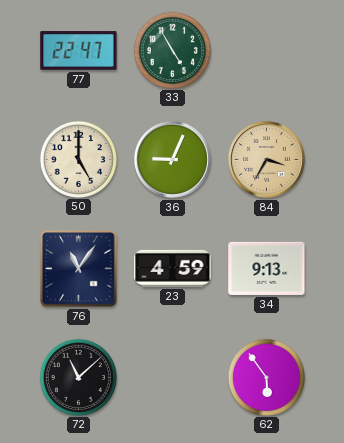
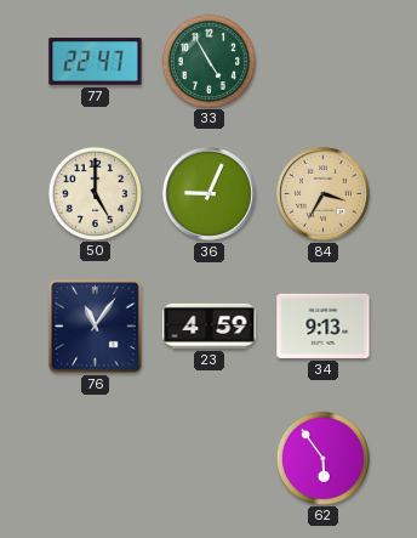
72: 11:08 -> none
